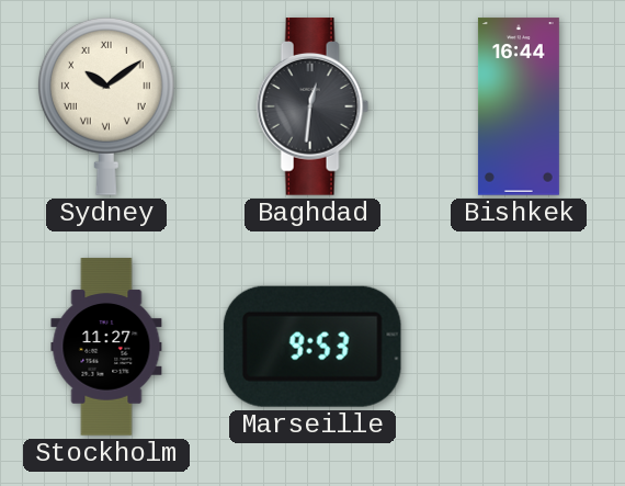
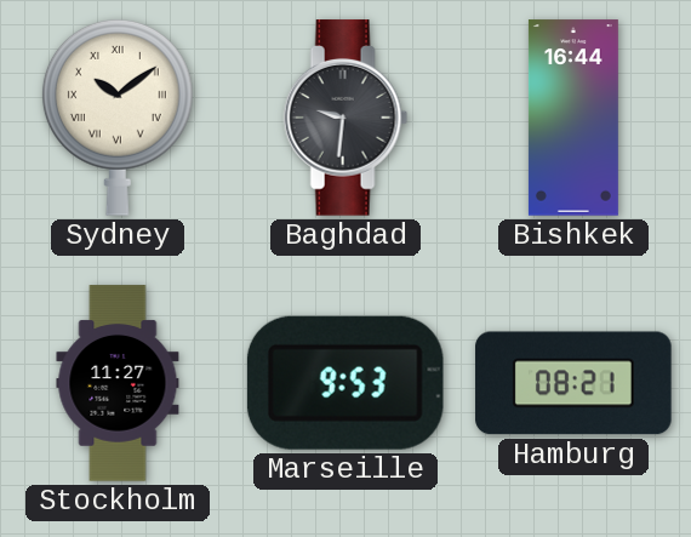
Baghdad: 12:31 -> 9:31
Hamburg: none -> 08:21
